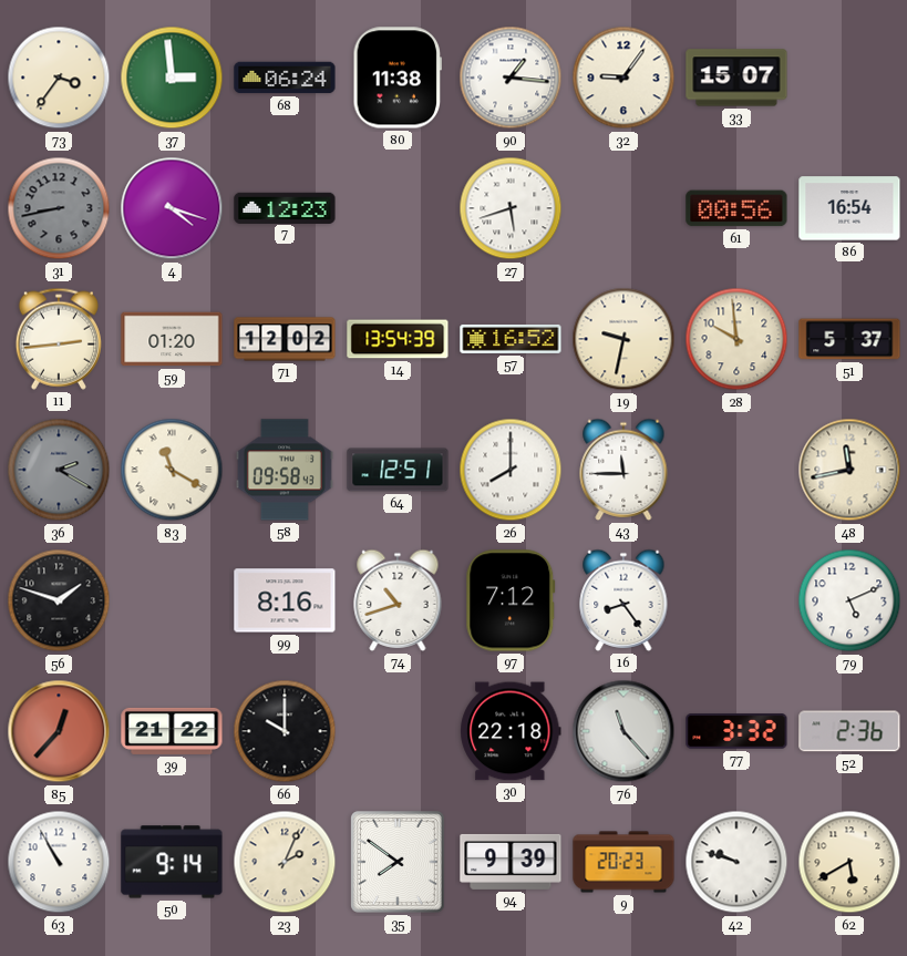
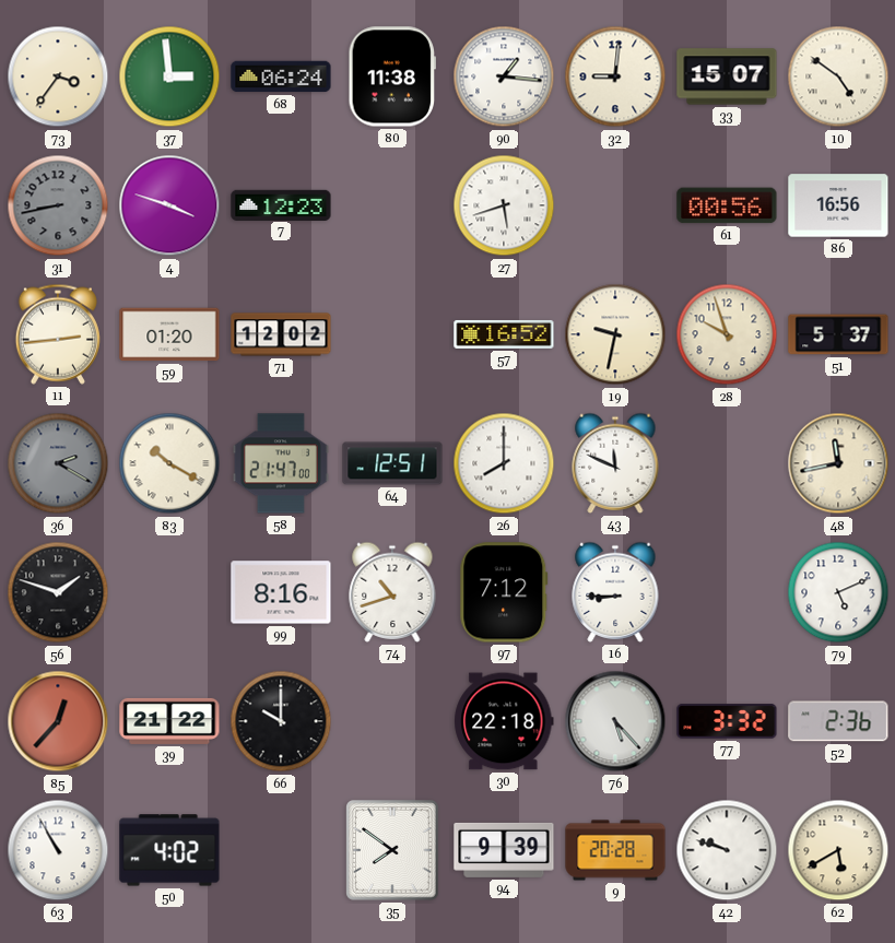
32: 9:06 -> 9:01
10: none -> 4:51
4: 4:18 -> 3:48
86: 16:54 -> 16:56
14: 13:54 -> none
28: 9:59 -> 9:57
83: 11:20 -> 10:20
58: 09:58 -> 21:47
43: 11:45 -> 11:49
16: 8:24 -> 8:45
76: 11:23 -> 5:23
50: 9:14 -> 4:02
23: 2:04 -> none
9: 20:23 -> 20:28
